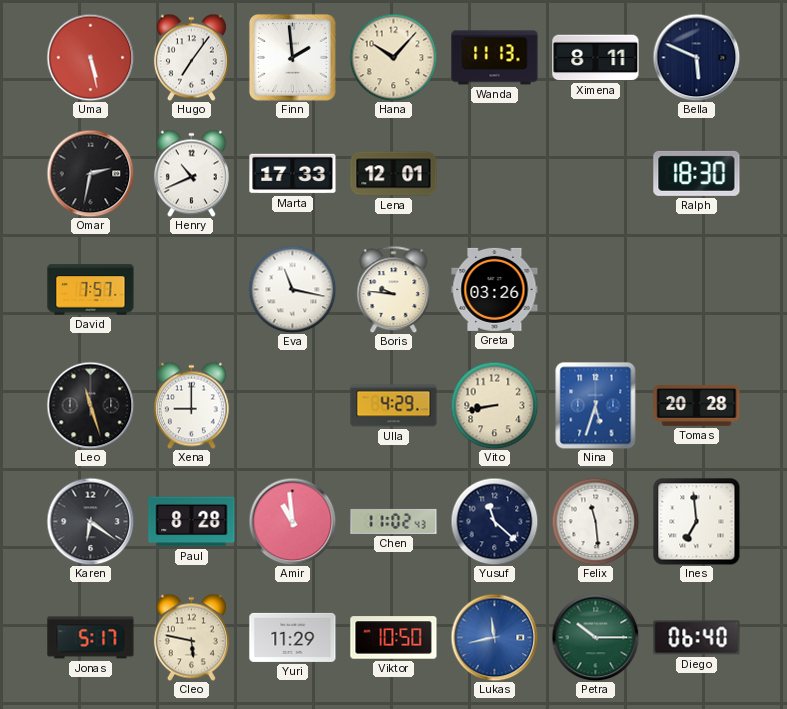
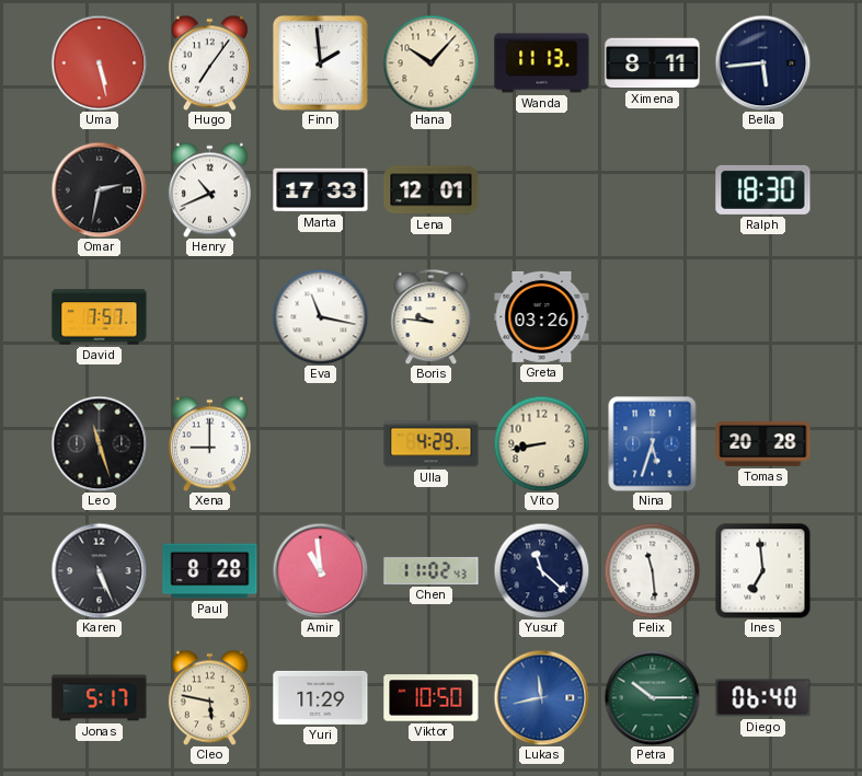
Bella: 5:49 -> 5:44
Karen: 6:21 -> 5:26
